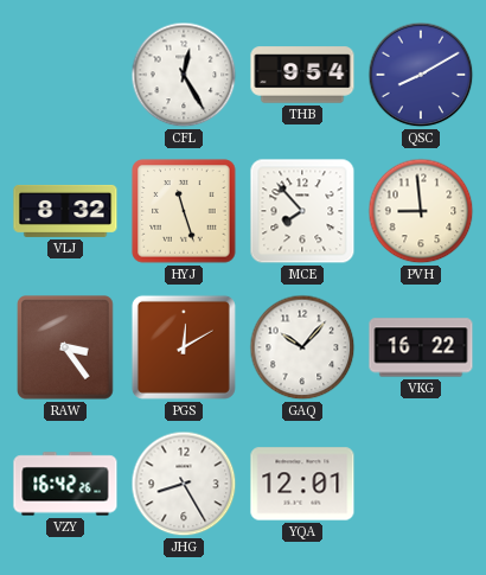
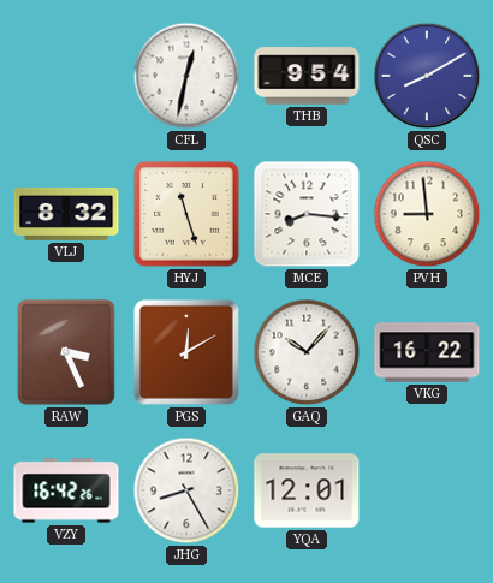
CFL: 12:25 -> 12:32
MCE: 7:53 -> 8:16
RAW: 3:24 -> 3:26
